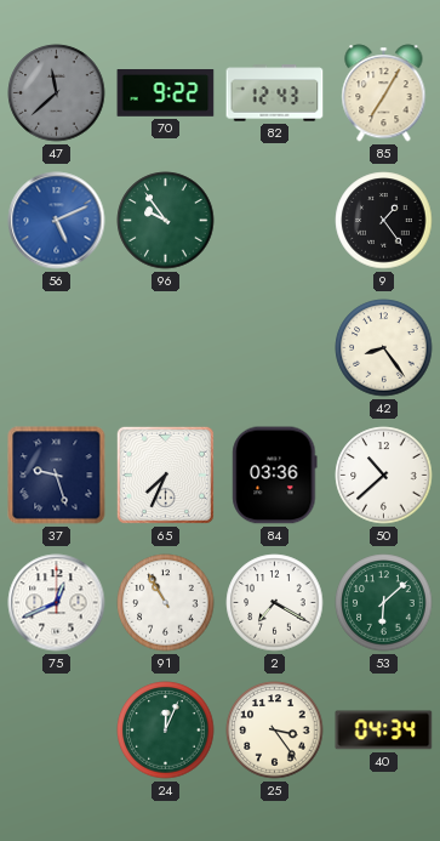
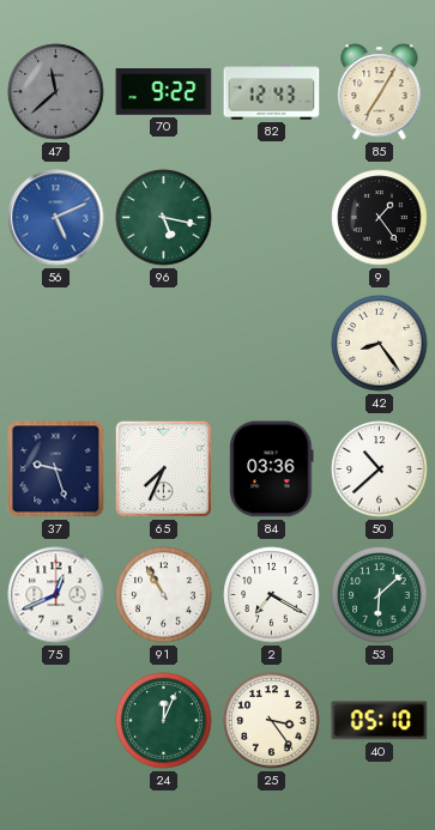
96: 9:54 -> 5:17
40: 04:34 -> 05:10
